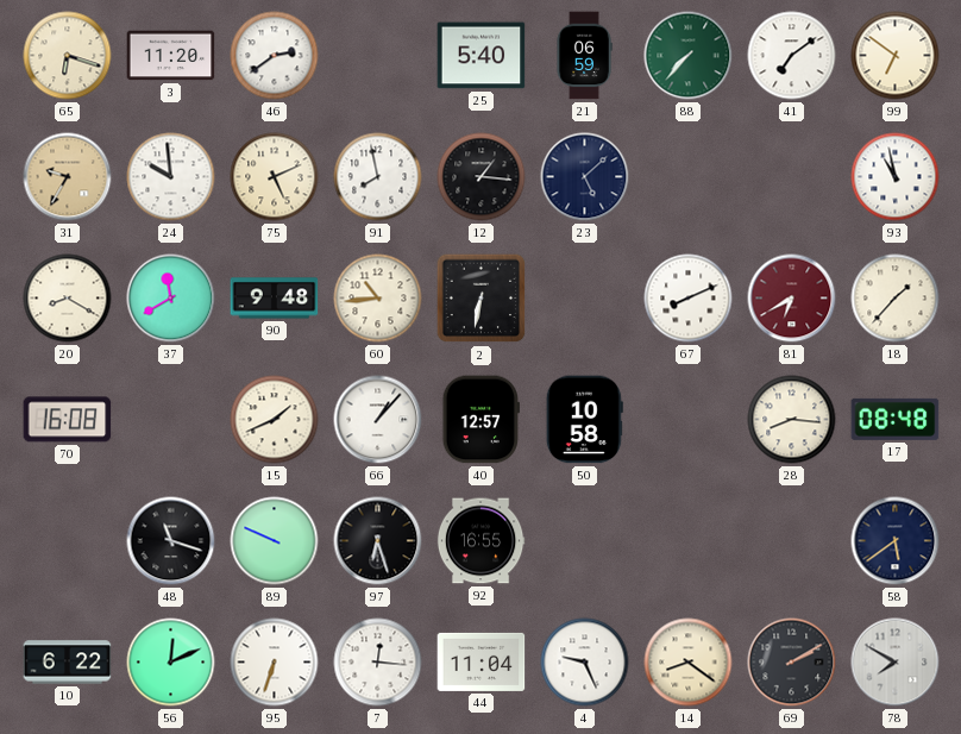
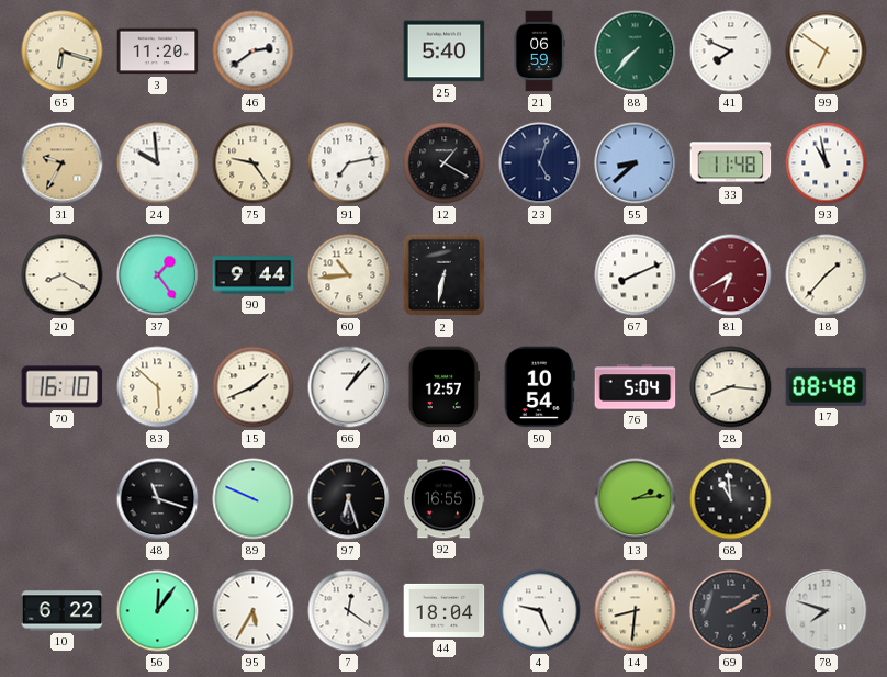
41: 7:09 -> 7:49
75: 5:11 -> 9:24
91: 7:58 -> 7:13
12: 1:16 -> 1:20
23: 5:08 -> 5:03
55: none -> 8:38
33: none -> 11:48
37: 11:40 -> 1:24
90: 9:48 -> 9:44
70: 16:08 -> 16:10
83: none -> 5:52
50: 10:58 -> 10:54
76: none -> 5:04
13: none -> 2:14
68: none -> 10:59
58: 5:39 -> none
56: 12:11 -> 12:06
95: 6:33 -> 5:35
7: 12:16 -> 12:21
44: 11:04 -> 18:04
14: 8:21 -> 8:31
78: 7:50 -> 7:48
